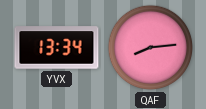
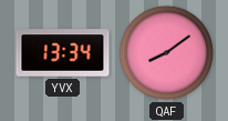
QAF: 8:14 -> 8:09
